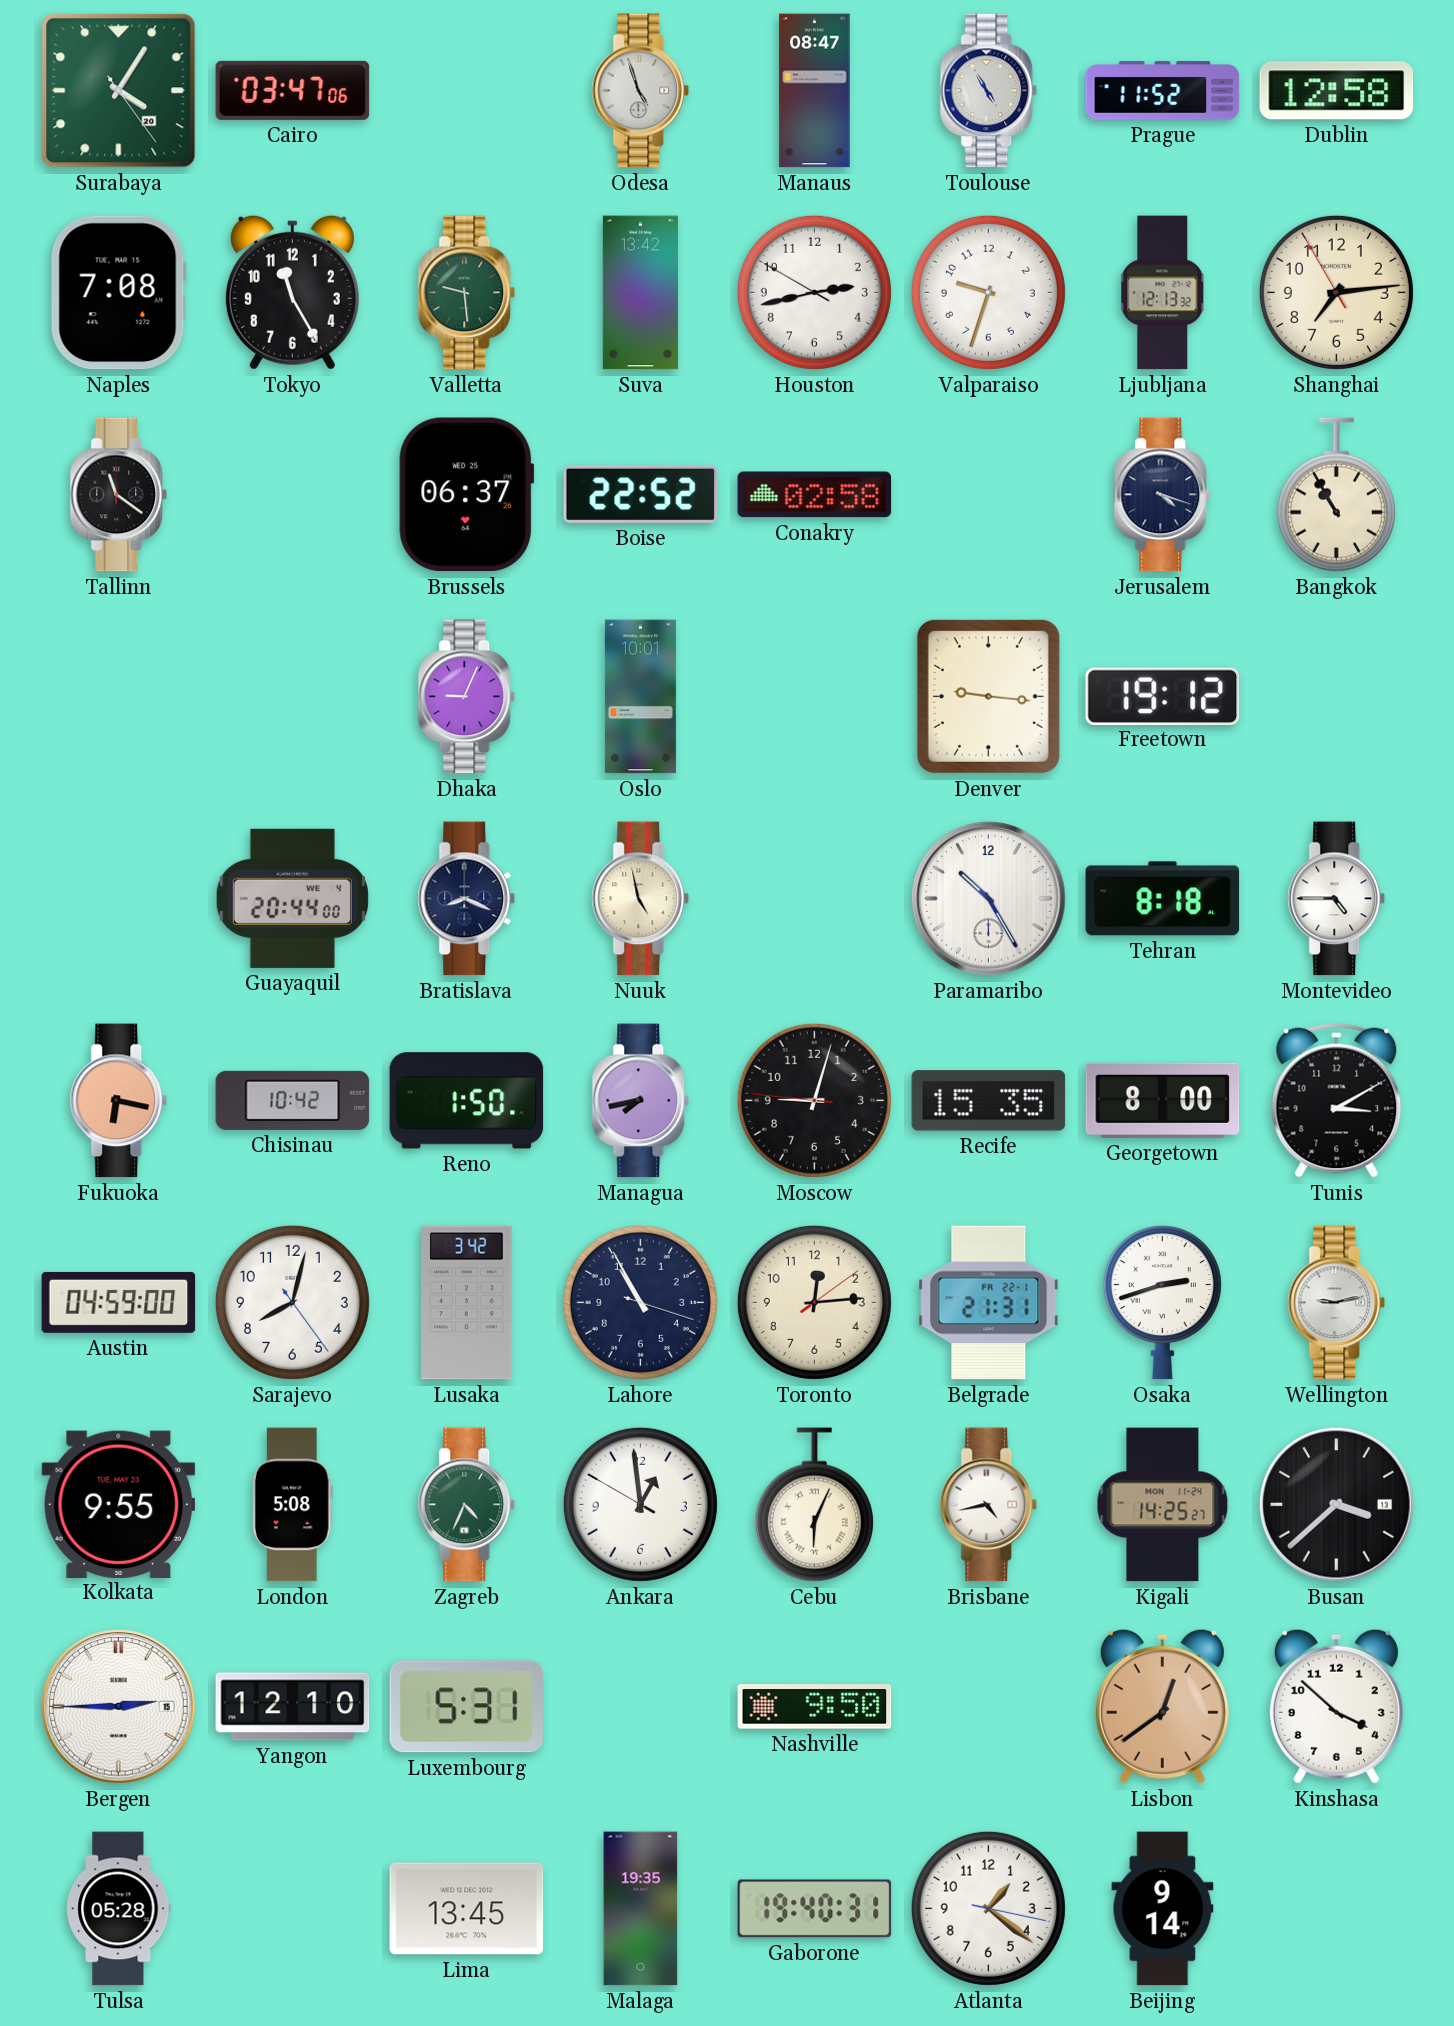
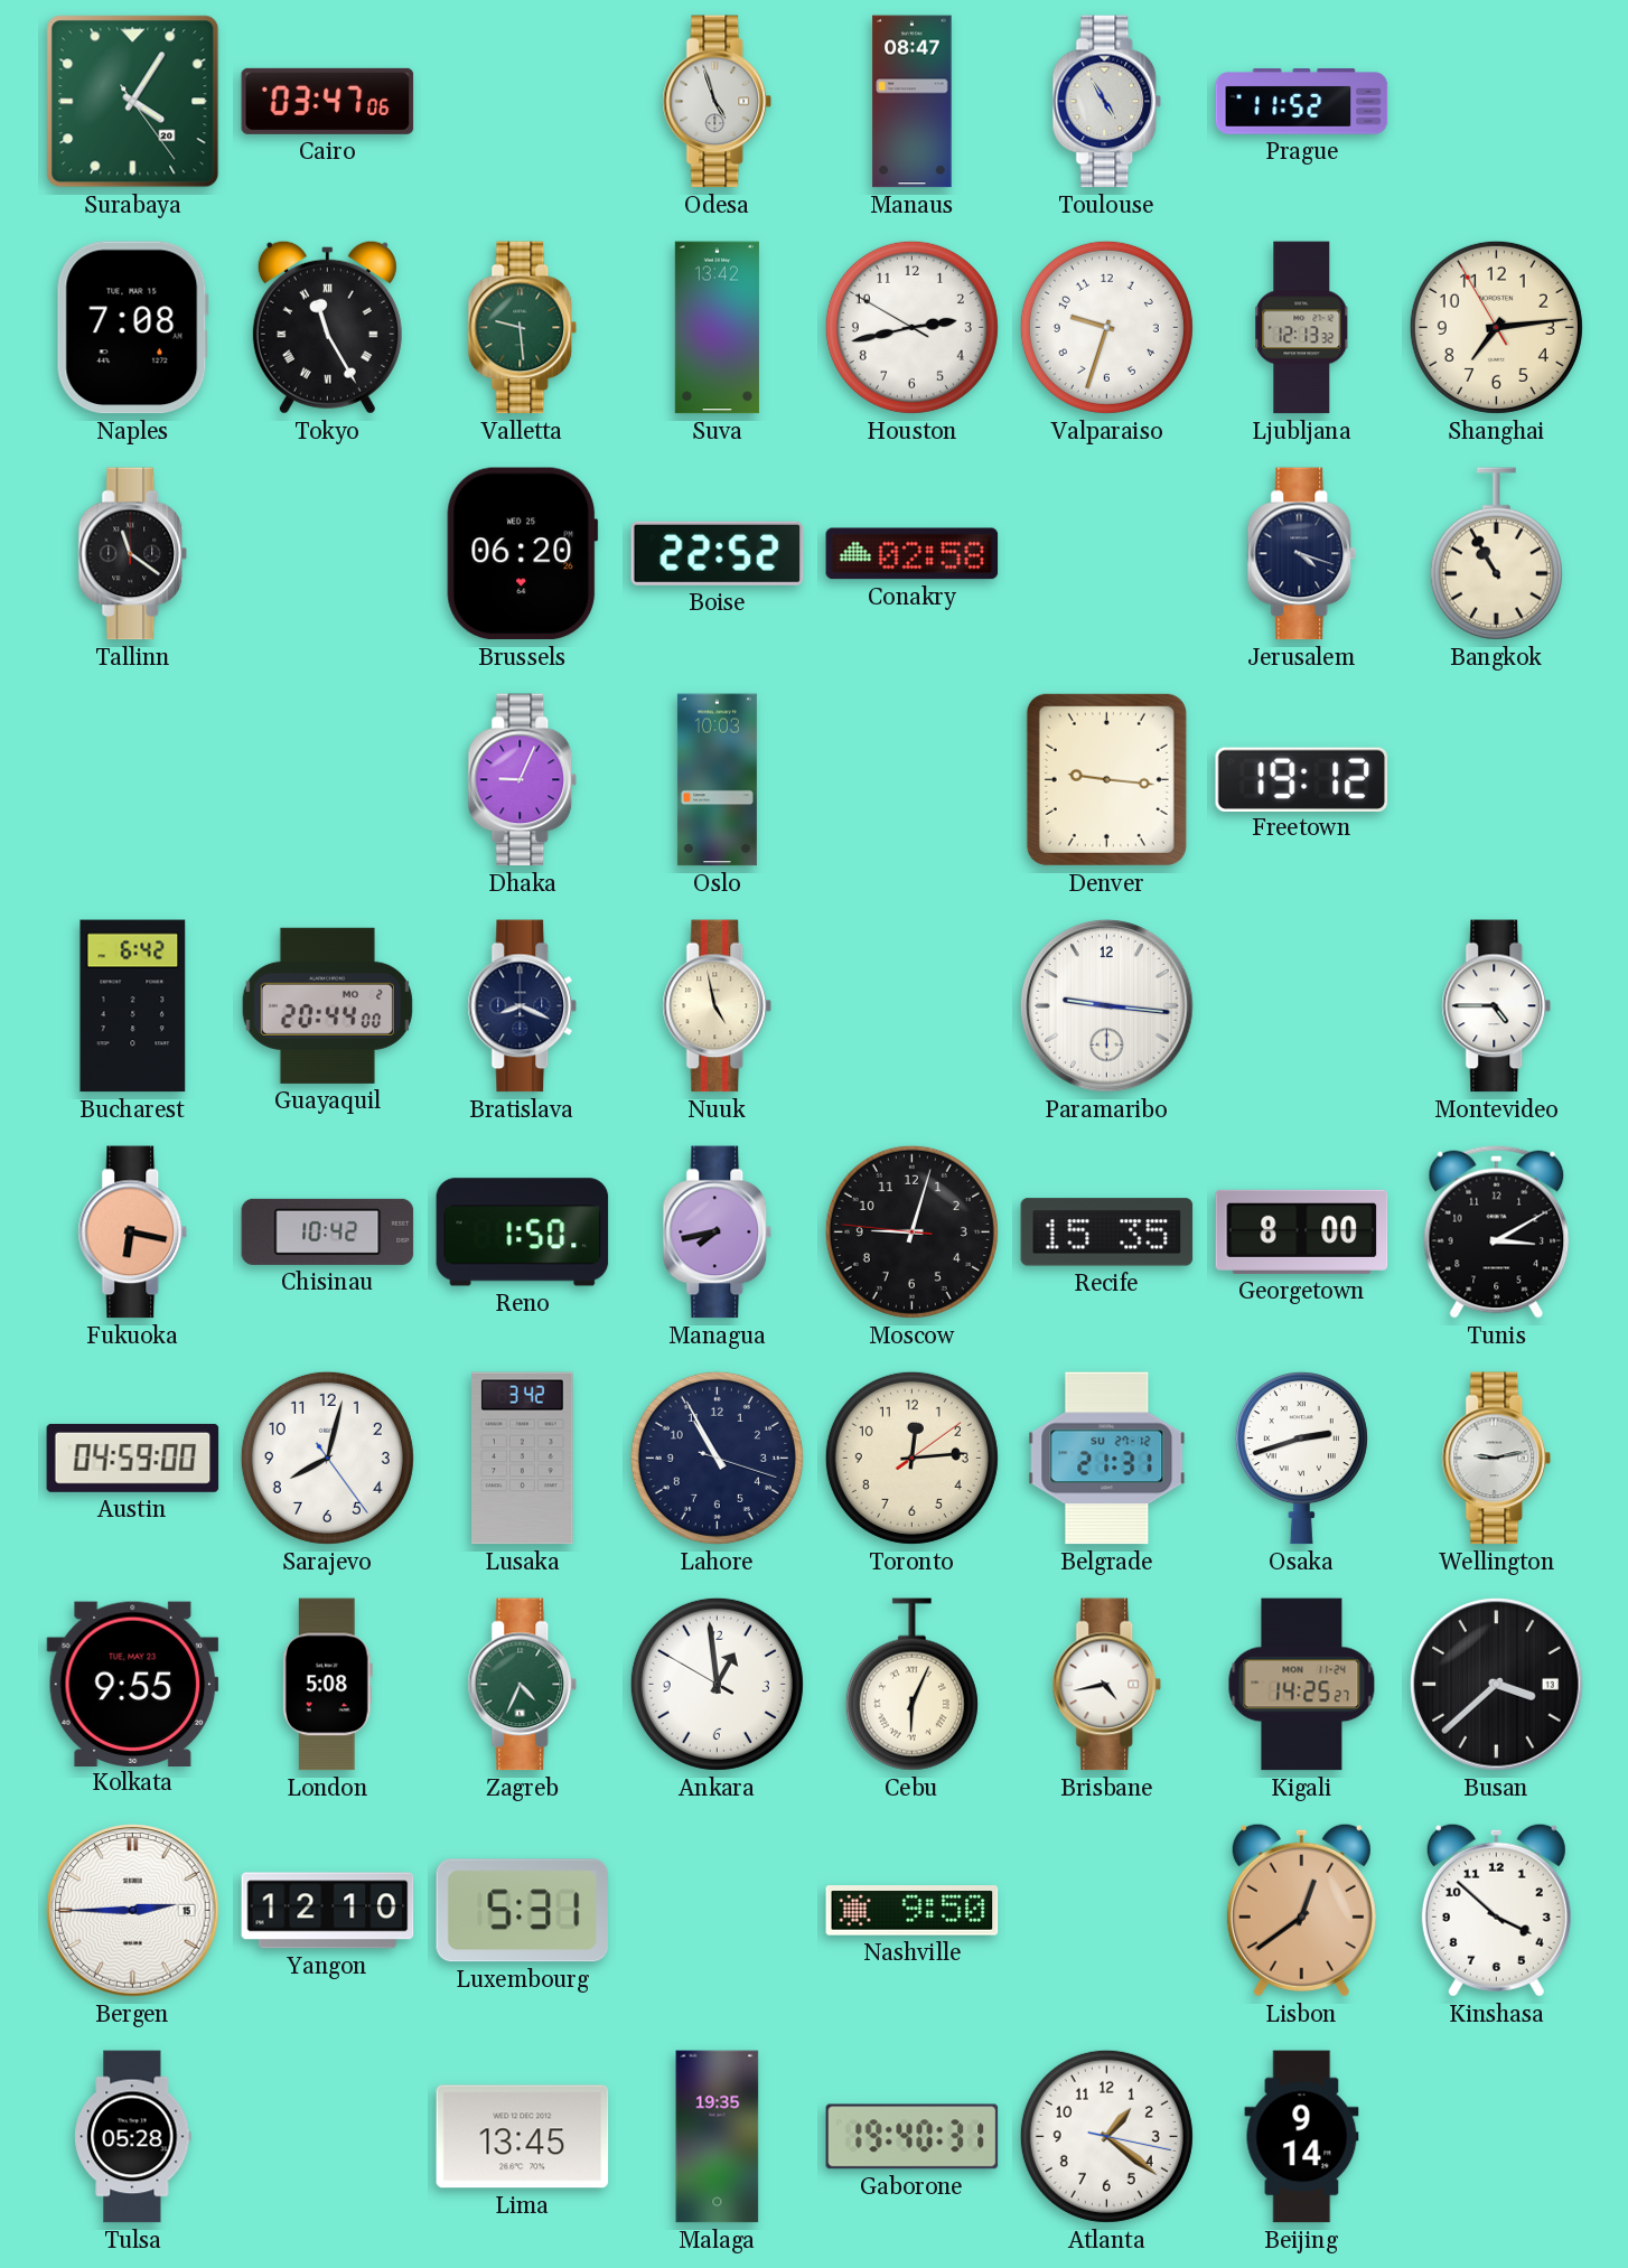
Dublin: 12:58 -> none
Tokyo numerals: Arabic -> Roman
Brussels: 06:37 -> 06:20
Oslo: 10:01 -> 10:03
Bucharest: none -> 6:42
Guayaquil date: WE 4 -> MO 2
Paramaribo: 10:25 -> 9:16
Tehran: 8:18 -> none
Belgrade date: FR 22-1 -> SU 27-12
